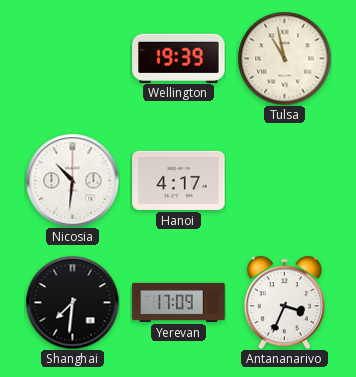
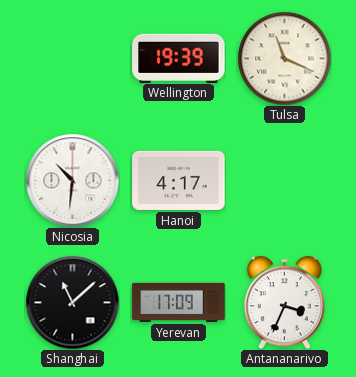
Tulsa: 10:58 -> 11:19
Shanghai: 7:31 -> 11:08
